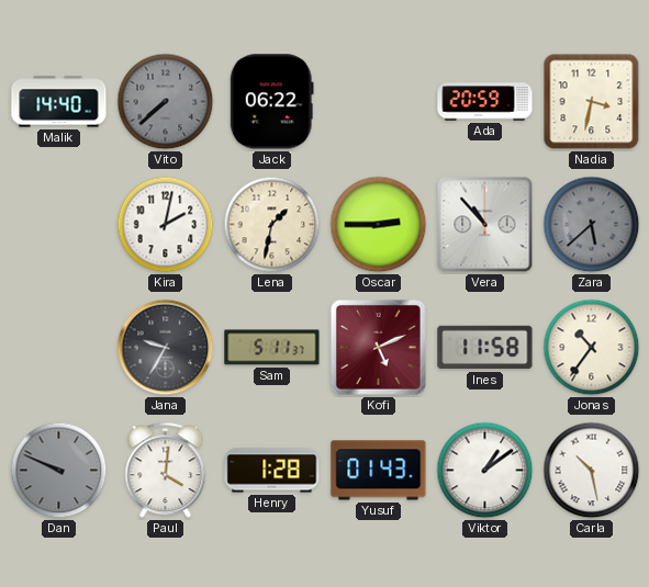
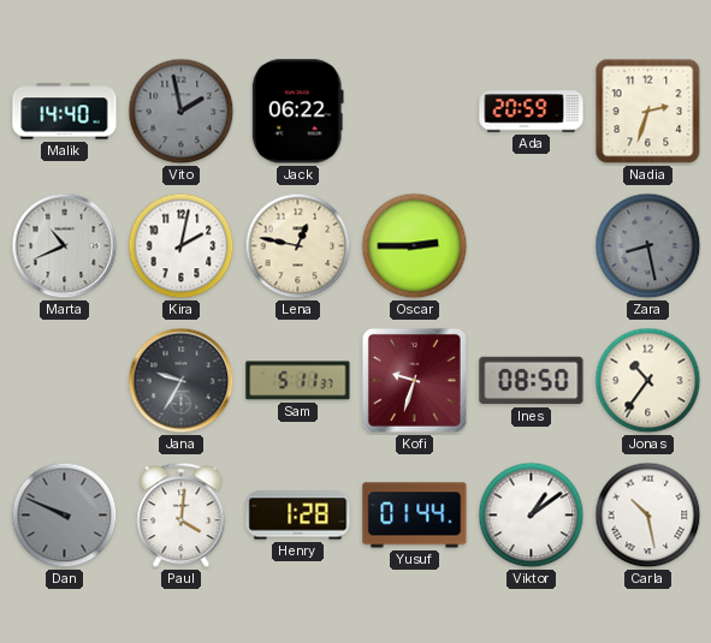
Vito: 7:38 -> 1:58
Nadia: 3:32 -> 2:33
Marta: none -> 10:41
Lena: 1:32 -> 12:47
Vera: 10:53 -> none
Zara: 5:38 -> 8:28
Kofi: 5:11 -> 9:33
Ines: 11:58 -> 08:50
Yusuf: 01:43 -> 01:44
